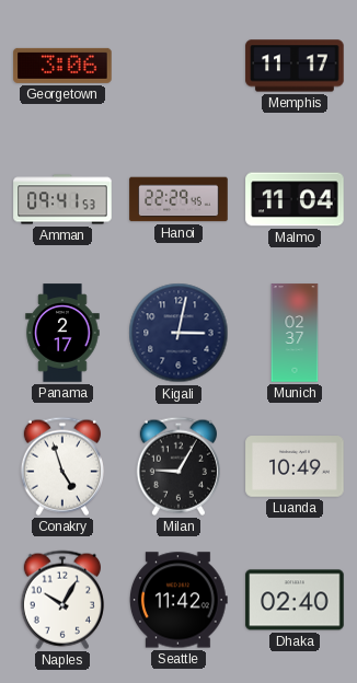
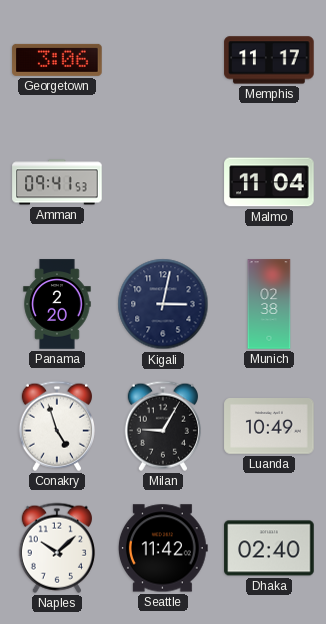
Hanoi: 22:29 -> none
Panama: 2:17 -> 2:20
Munich: 02:37 -> 02:38
Naples: 10:05 -> 10:08
